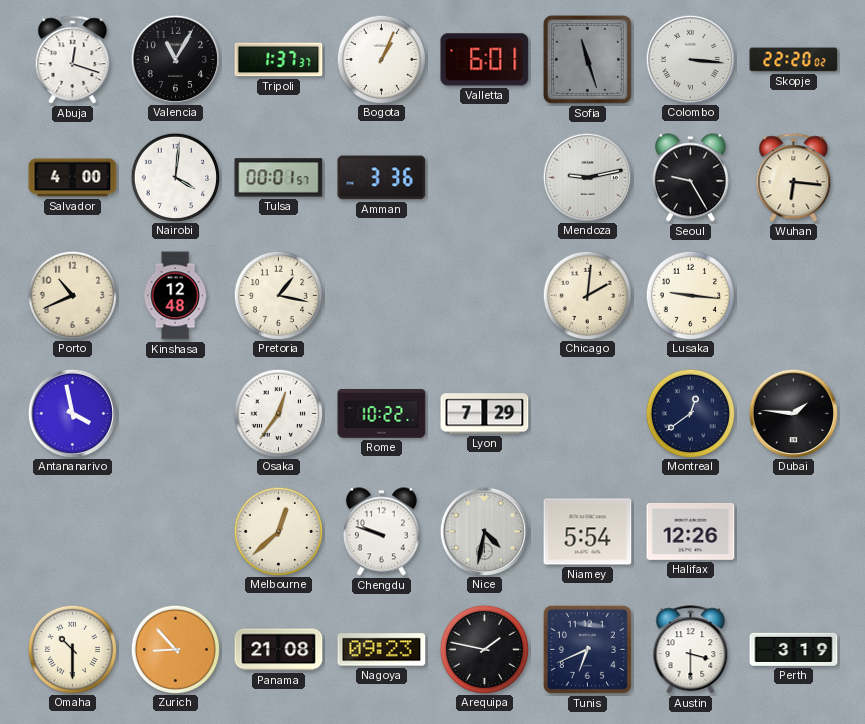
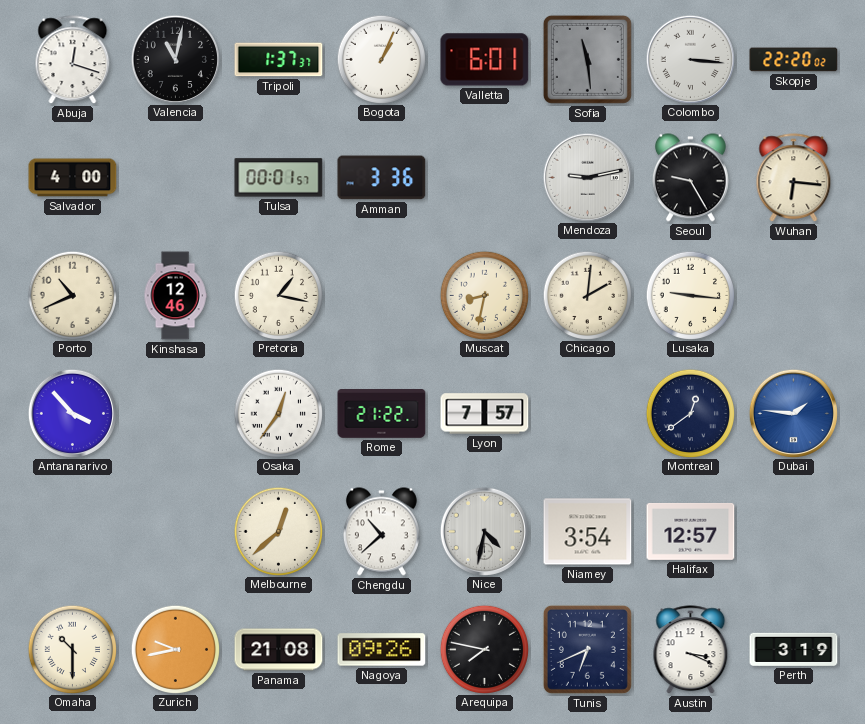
Valencia: 11:05 -> 11:02
Sofia: 11:27 -> 11:29
Nairobi: 4:01 -> none
Kinshasa: 12:48 -> 12:46
Muscat: none -> 8:32
Antananarivo: 3:58 -> 3:53
Rome: 10:22 -> 21:22
Lyon: 7:29 -> 7:57
Dubai dial: black -> blue
Chengdu: 9:48 -> 10:38
Niamey: 5:54 -> 3:54
Halifax: 12:26 -> 12:57
Zurich: 8:53 -> 9:43
Nagoya: 09:23 -> 09:26
Arequipa: 1:47 -> 7:47
Austin: 3:30 -> 3:19
